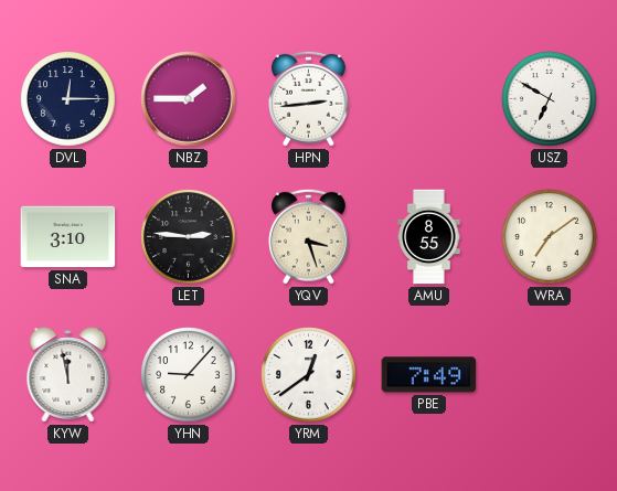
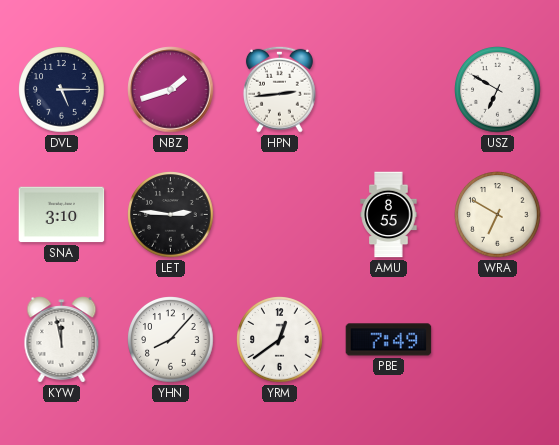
DVL: 12:15 -> 5:15
NBZ: 1:45 -> 1:42
YQV: 3:27 -> none
WRA: 7:09 -> 6:50
YHN: 9:07 -> 8:07
